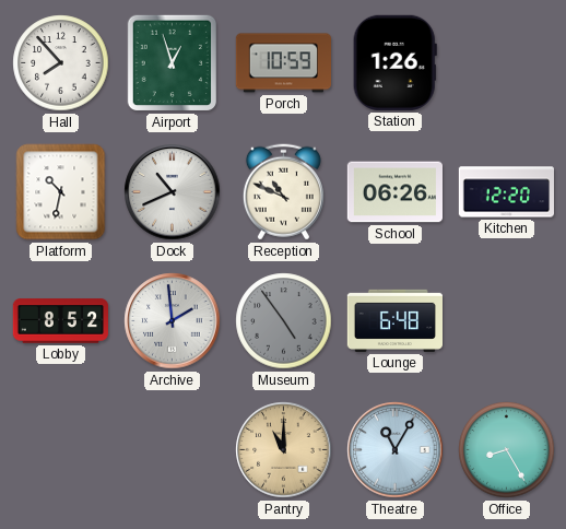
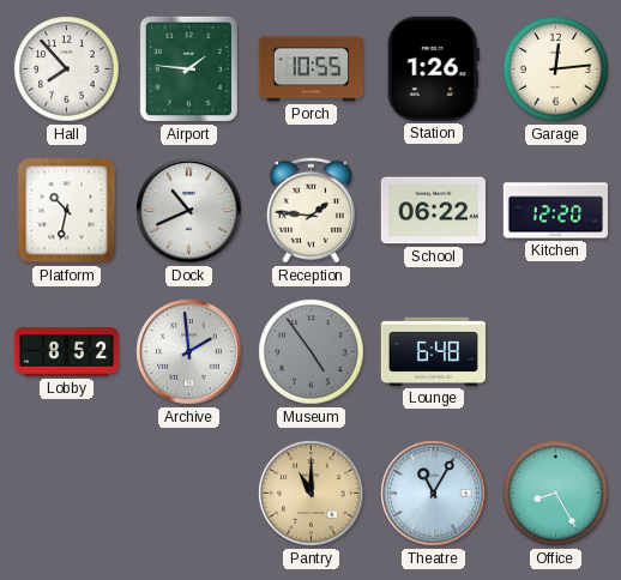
Airport: 12:57 -> 1:46
Porch: 10:59 -> 10:55
Garage: none -> 12:14
Reception: 10:49 -> 1:46
School: 06:26 -> 06:22
